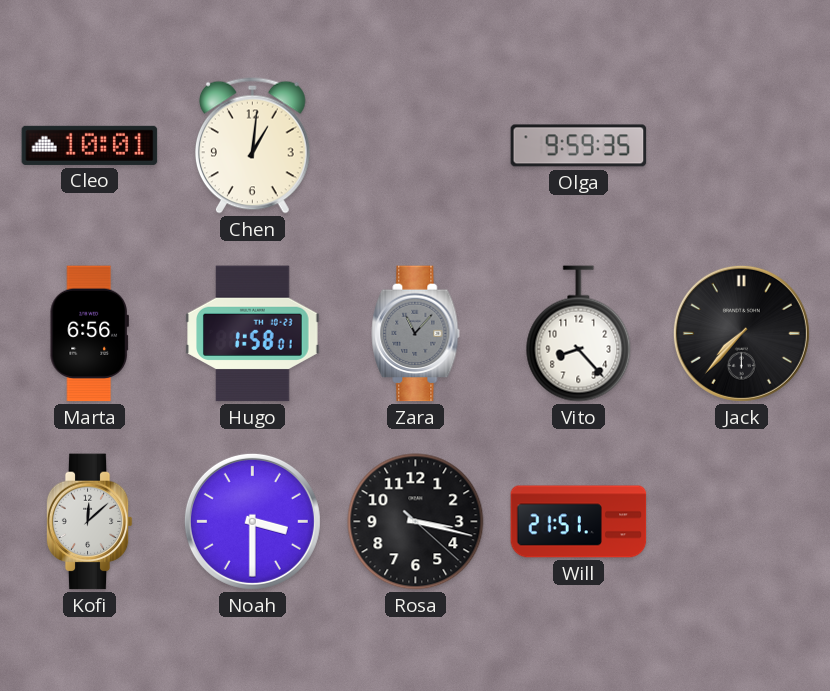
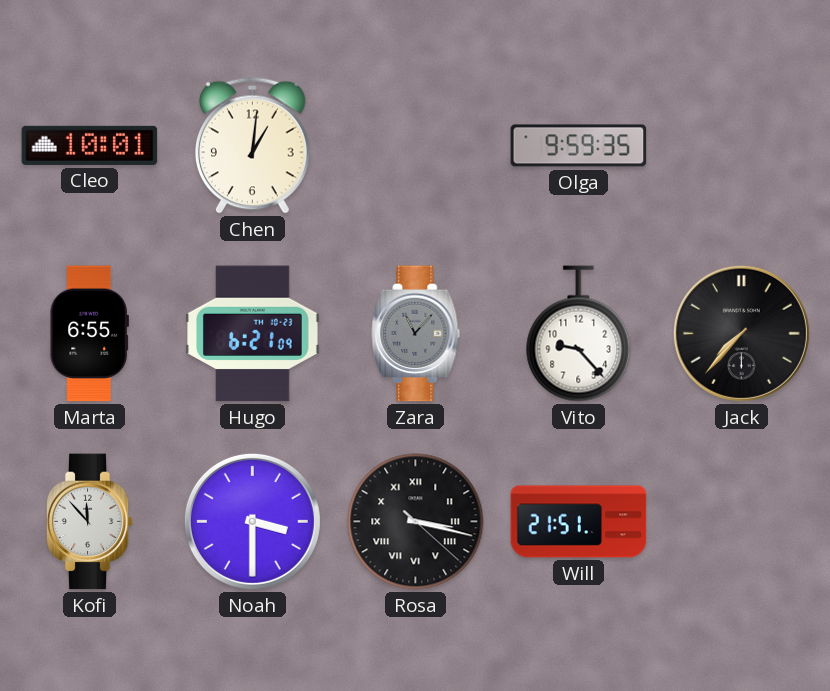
Marta: 6:56 -> 6:55
Hugo: 1:58 -> 6:21
Vito: 8:23 -> 9:23
Kofi: 12:08 -> 11:53
Rosa numerals: Arabic -> Roman
